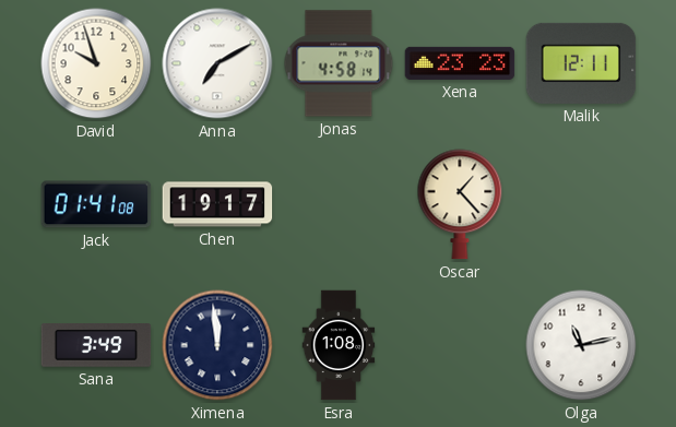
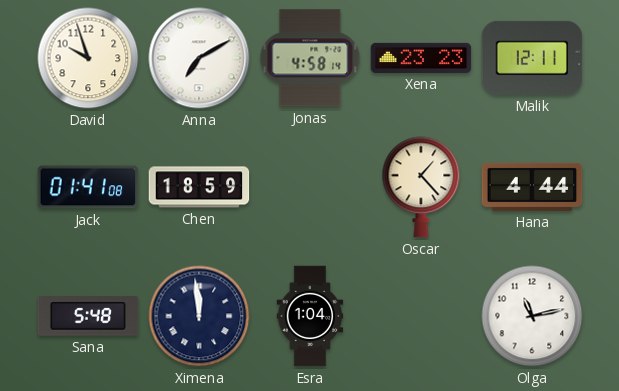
Chen: 19:17 -> 18:59
Hana: none -> 4:44
Sana: 3:49 -> 5:48
Esra: 1:08 -> 1:04
